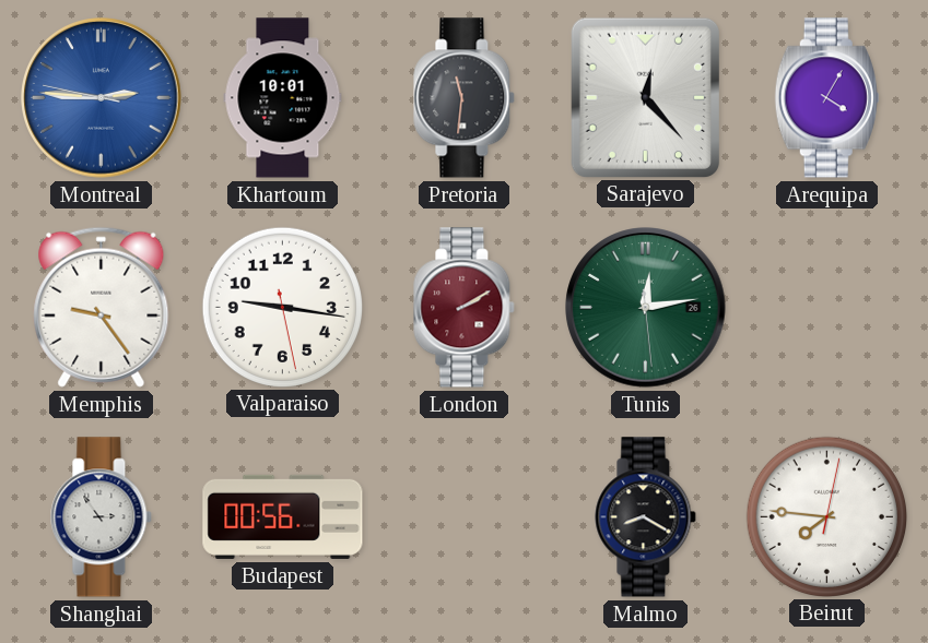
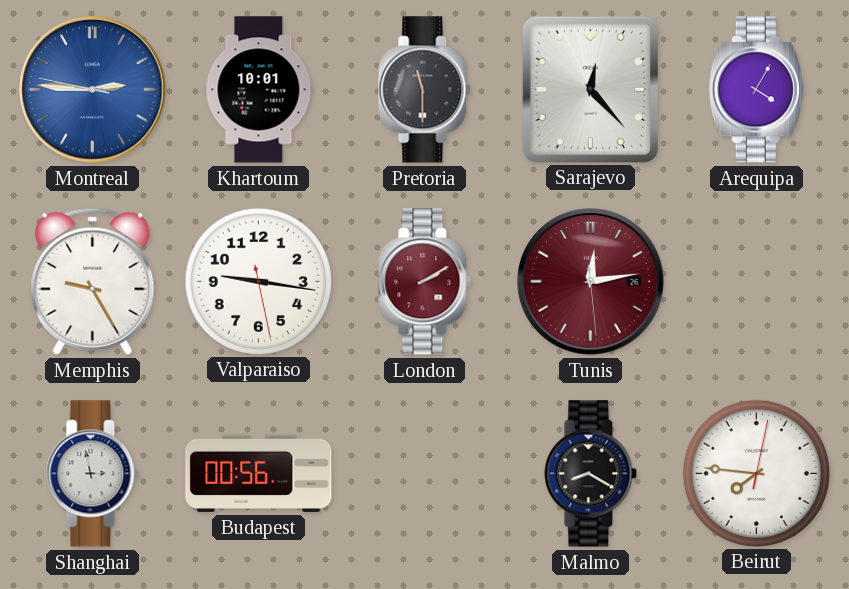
Pretoria: 11:31 -> 11:30
Memphis: 9:24 -> 9:25
Tunis dial: green -> burgundy
Shanghai: 2:54 -> 2:58
